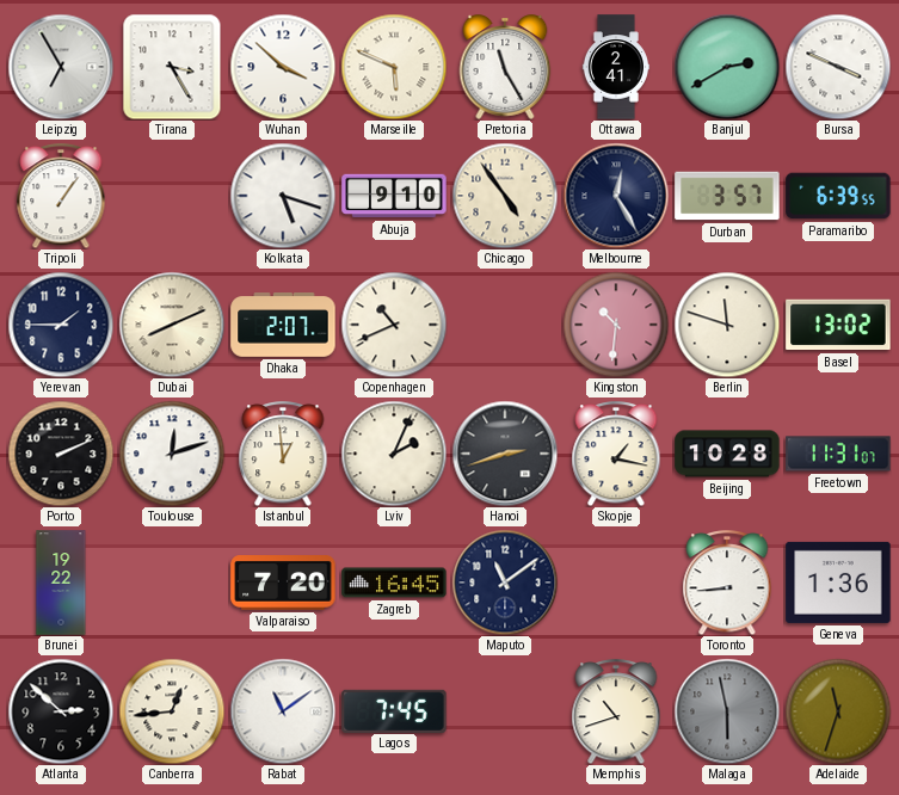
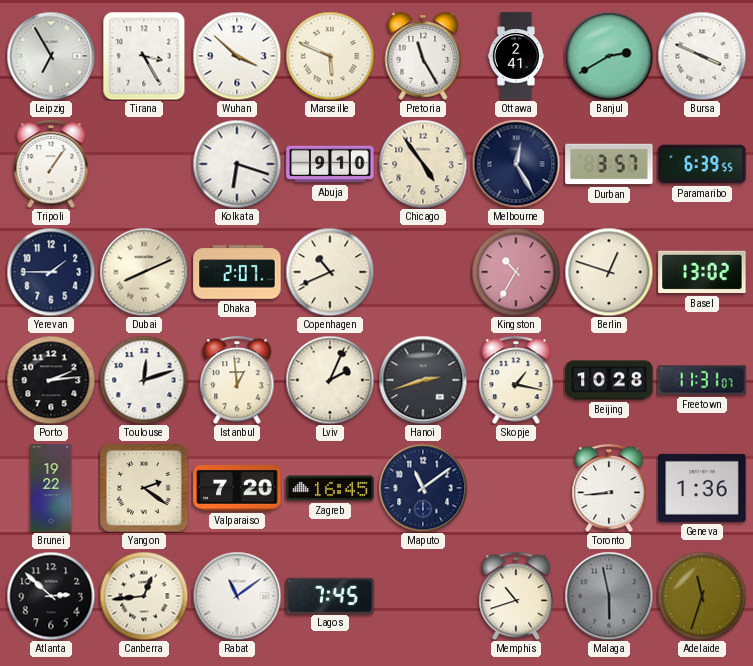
Kolkata: 5:18 -> 6:18
Kingston: 10:31 -> 10:35
Berlin: 11:48 -> 12:48
Porto: 2:11 -> 2:14
Yangon: none -> 2:21
